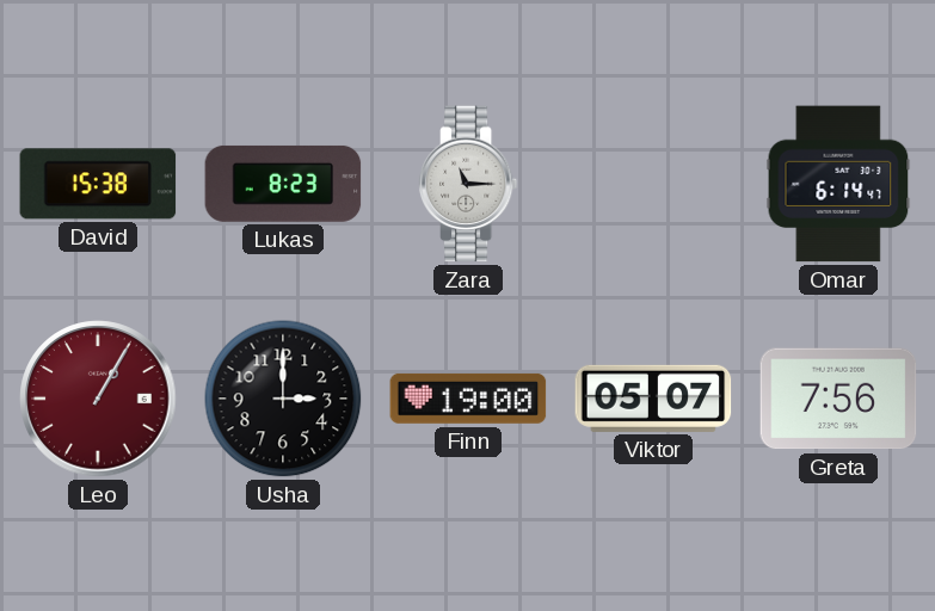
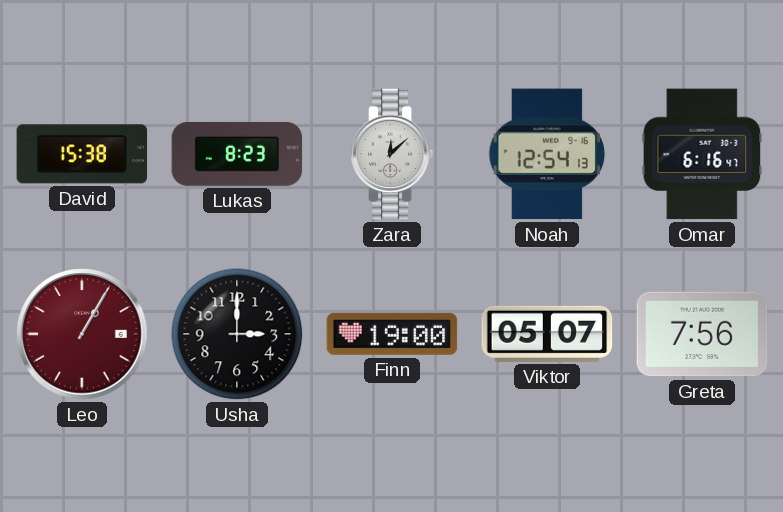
Zara: 11:15 -> 12:08
Noah: none -> 12:54
Omar: 6:14 -> 6:16
